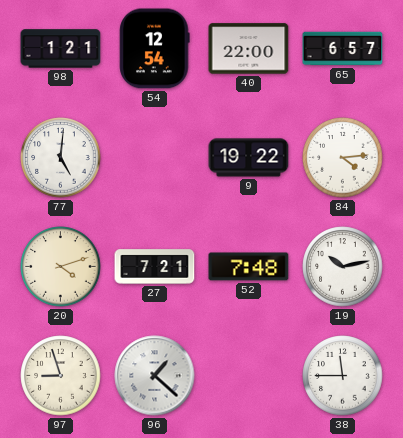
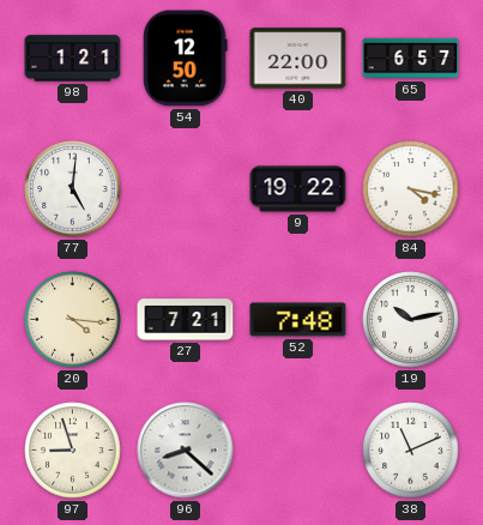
54: 12:54 -> 12:50
84: 4:14 -> 4:17
20: 4:12 -> 4:16
96: 1:22 -> 8:22
38: 11:45 -> 11:11
